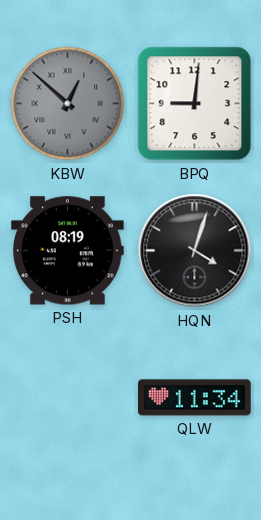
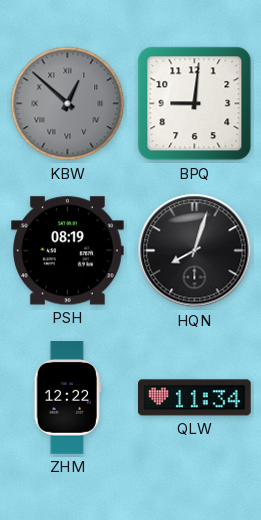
HQN: 4:03 -> 8:03
ZHM: none -> 12:22
